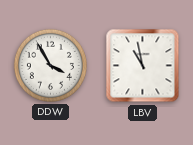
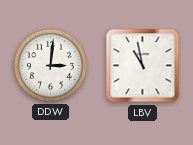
DDW: 3:55 -> 3:01
